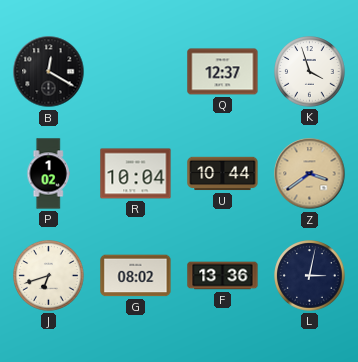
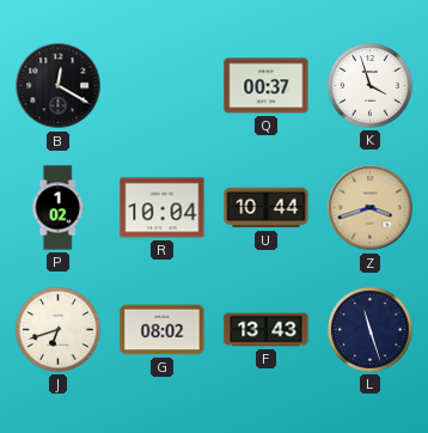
Q: 12:37 -> 00:37
Z: 3:39 -> 3:42
F: 13:36 -> 13:43
L: 3:02 -> 11:27
